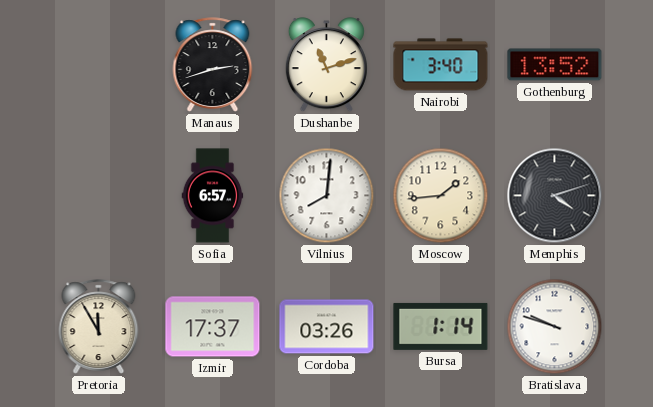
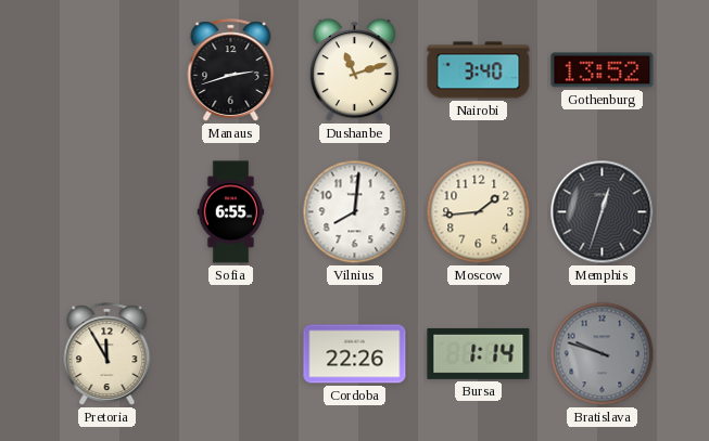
Sofia: 6:57 -> 6:55
Memphis: 4:12 -> 12:33
Izmir: 17:37 -> none
Cordoba: 03:26 -> 22:26
Bratislava dial: white -> grey
